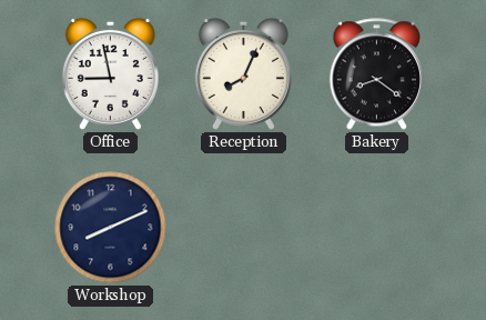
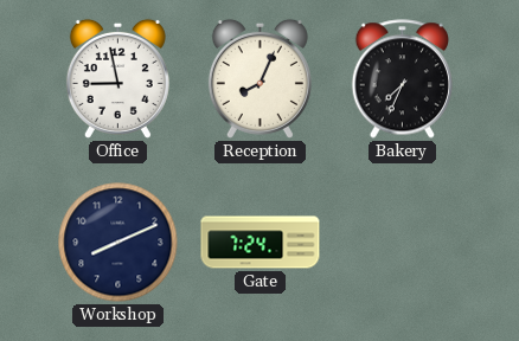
Bakery: 8:21 -> 7:34
Gate: none -> 7:24
